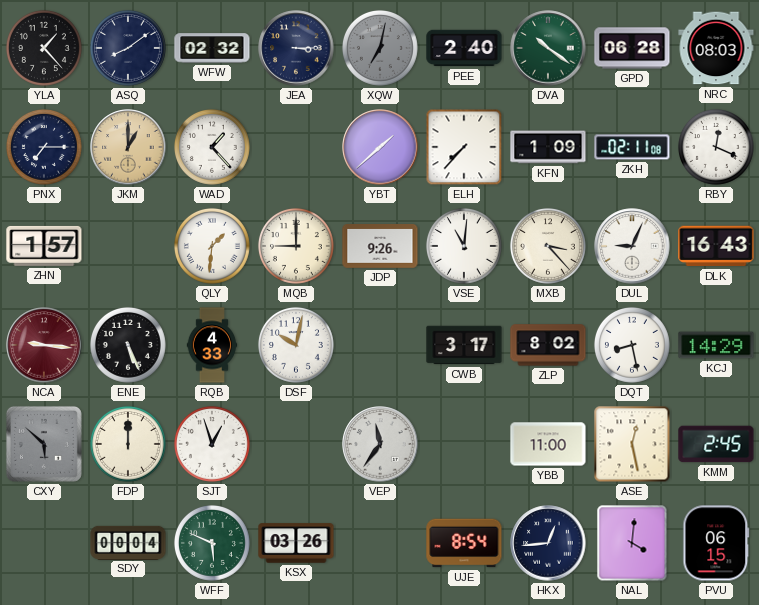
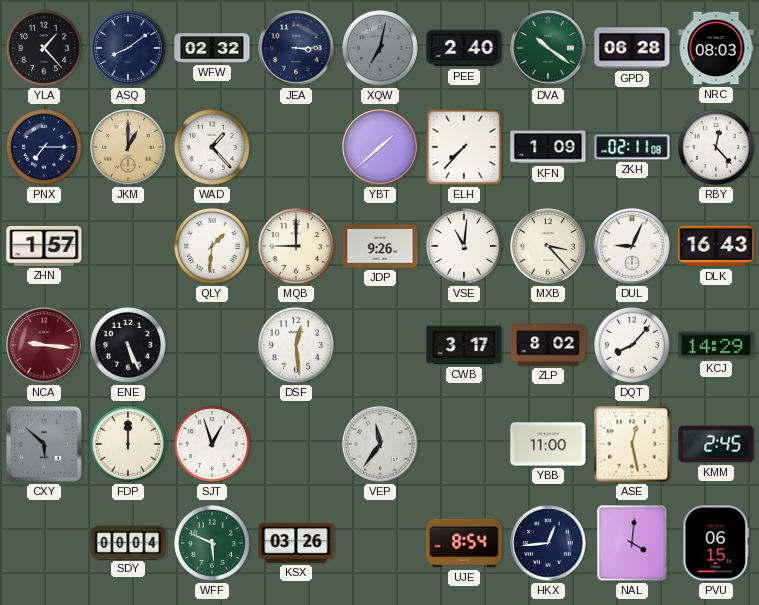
RBY: 12:19 -> 12:23
RQB: 4:33 -> none
DSF: 10:02 -> 12:29
DQT: 8:28 -> 8:07
